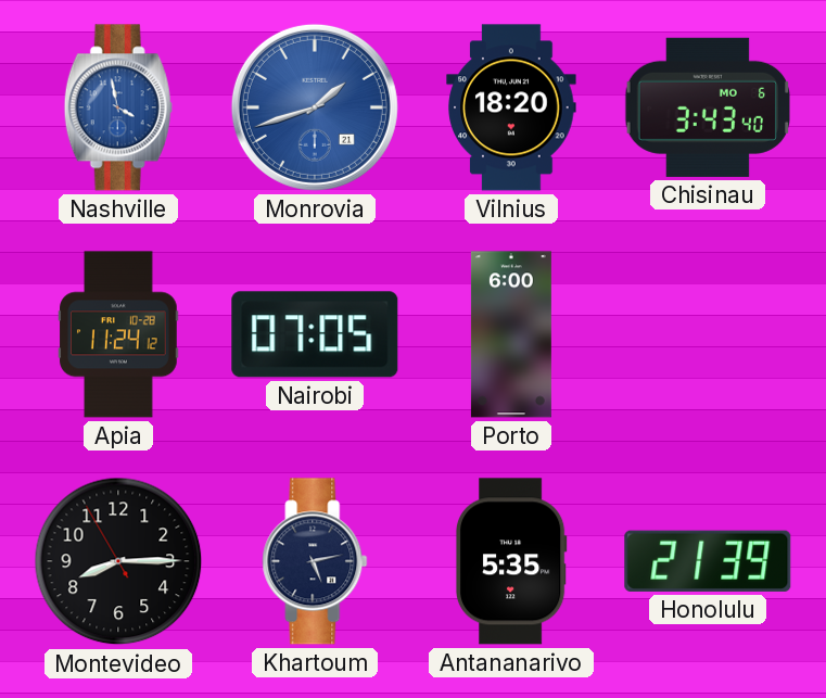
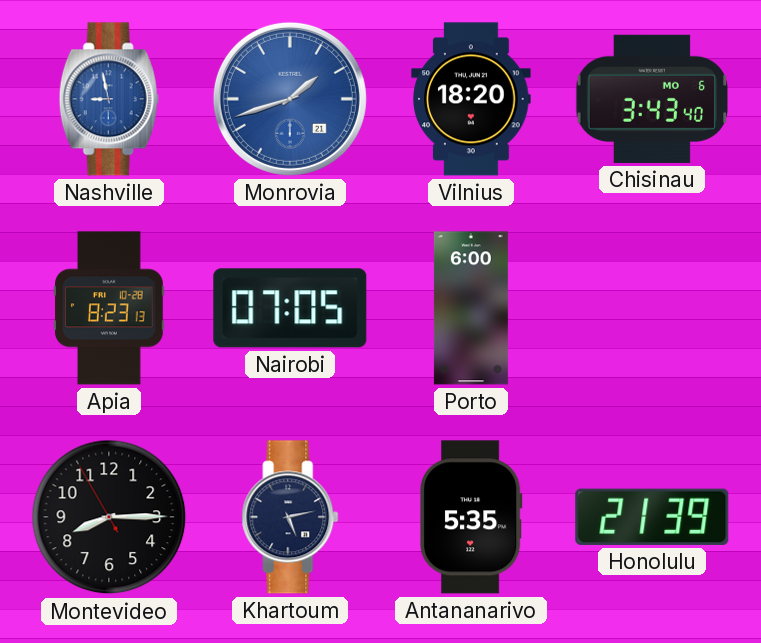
Nashville: 3:58 -> 8:58
Apia: 11:24 -> 8:23
